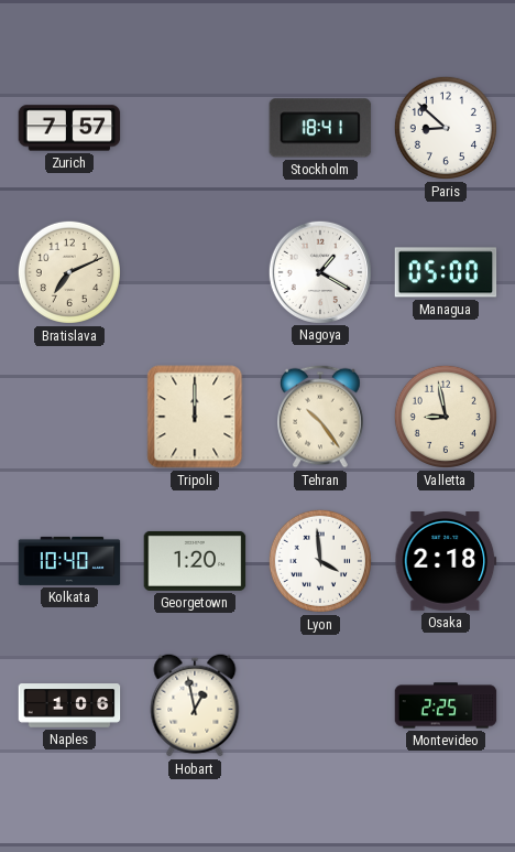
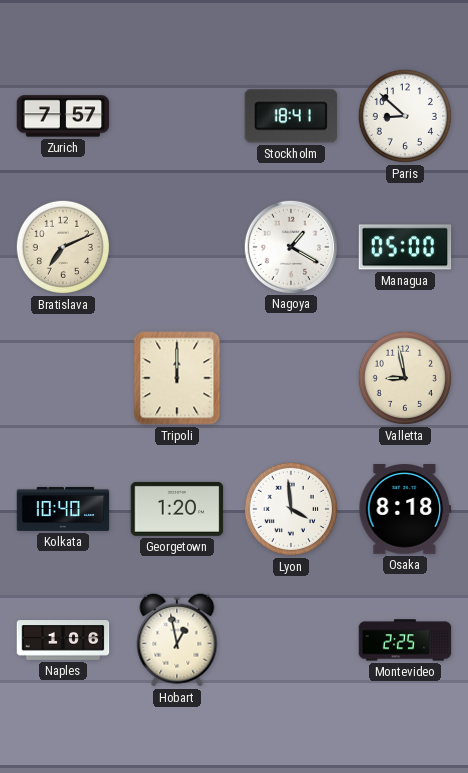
Tehran: 10:24 -> none
Osaka: 2:18 -> 8:18
